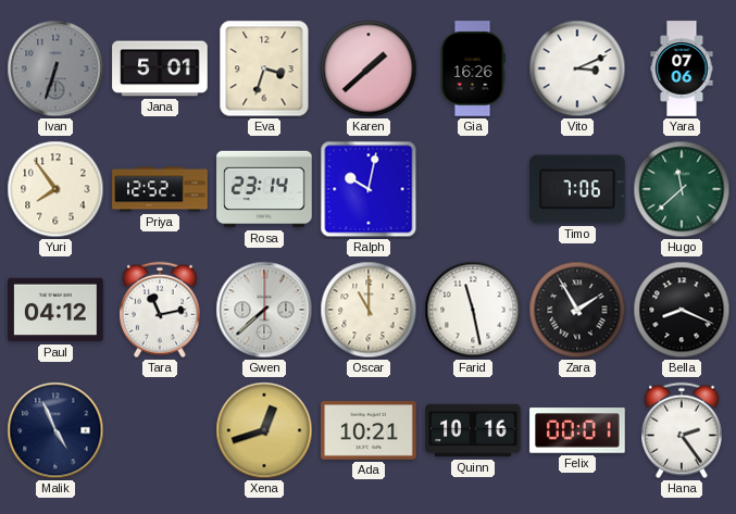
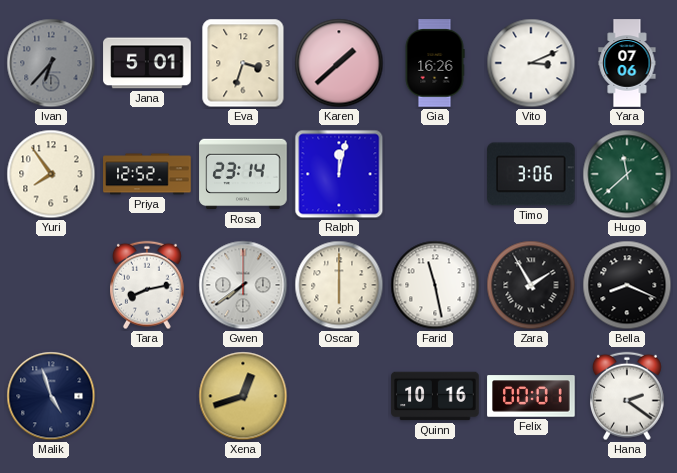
Ivan: 6:33 -> 6:37
Ralph: 10:02 -> 12:02
Timo: 7:06 -> 3:06
Paul: 04:12 -> none
Tara: 11:13 -> 8:13
Gwen: 7:38 -> 7:39
Oscar: 11:00 -> 6:00
Malik: 4:56 -> 4:57
Ada: 10:21 -> none
Hana: 2:24 -> 2:21
